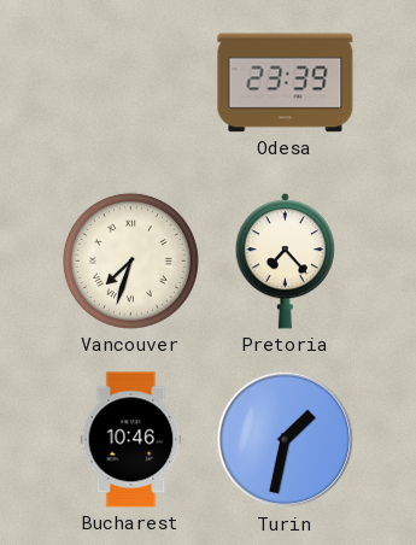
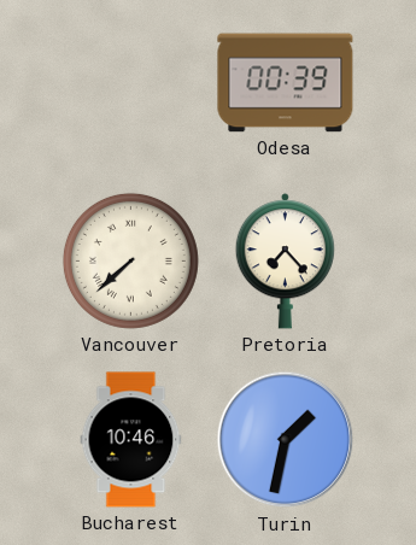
Odesa: 23:39 -> 00:39
Vancouver: 7:33 -> 7:38
